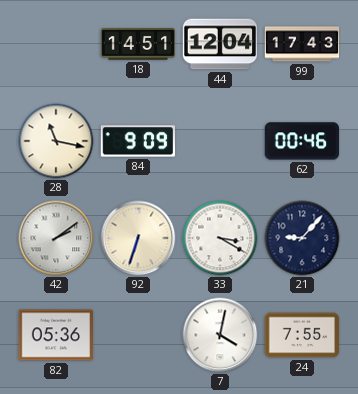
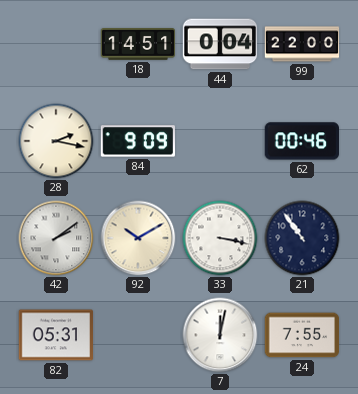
44: 12:04 -> 0:04
99: 17:43 -> 22:00
28: 11:17 -> 2:17
92: 6:33 -> 10:10
33: 3:20 -> 3:17
21: 9:07 -> 10:54
82: 05:36 -> 05:31
7: 4:02 -> 12:02
